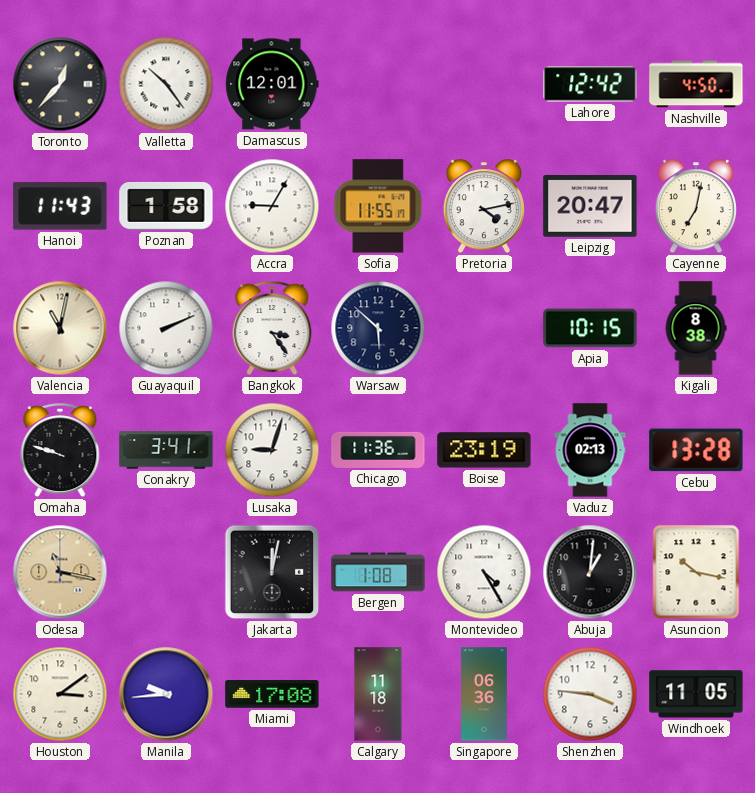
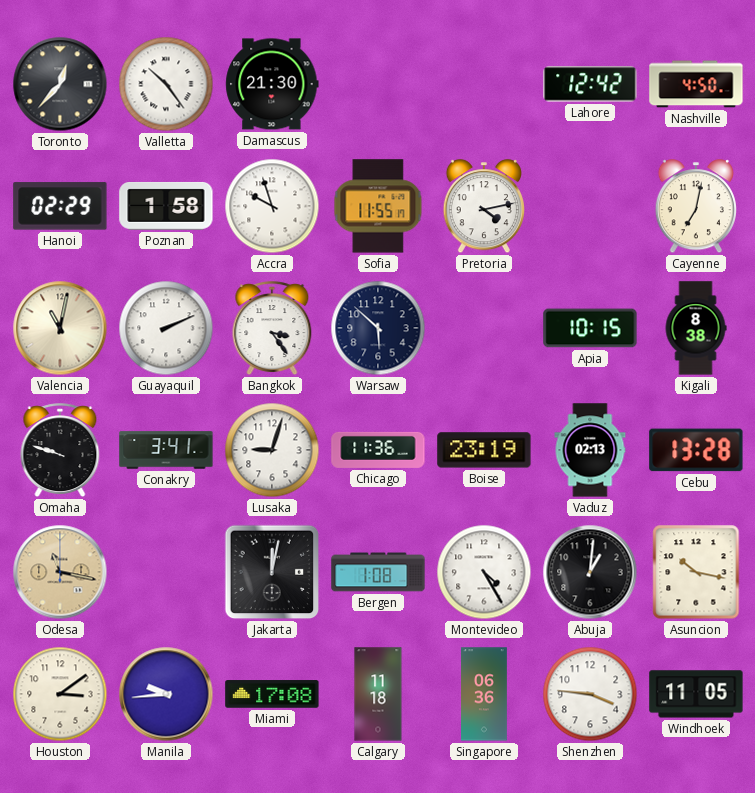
Damascus: 12:01 -> 21:30
Hanoi: 11:43 -> 02:29
Accra: 9:05 -> 9:57
Leipzig: 20:47 -> none
